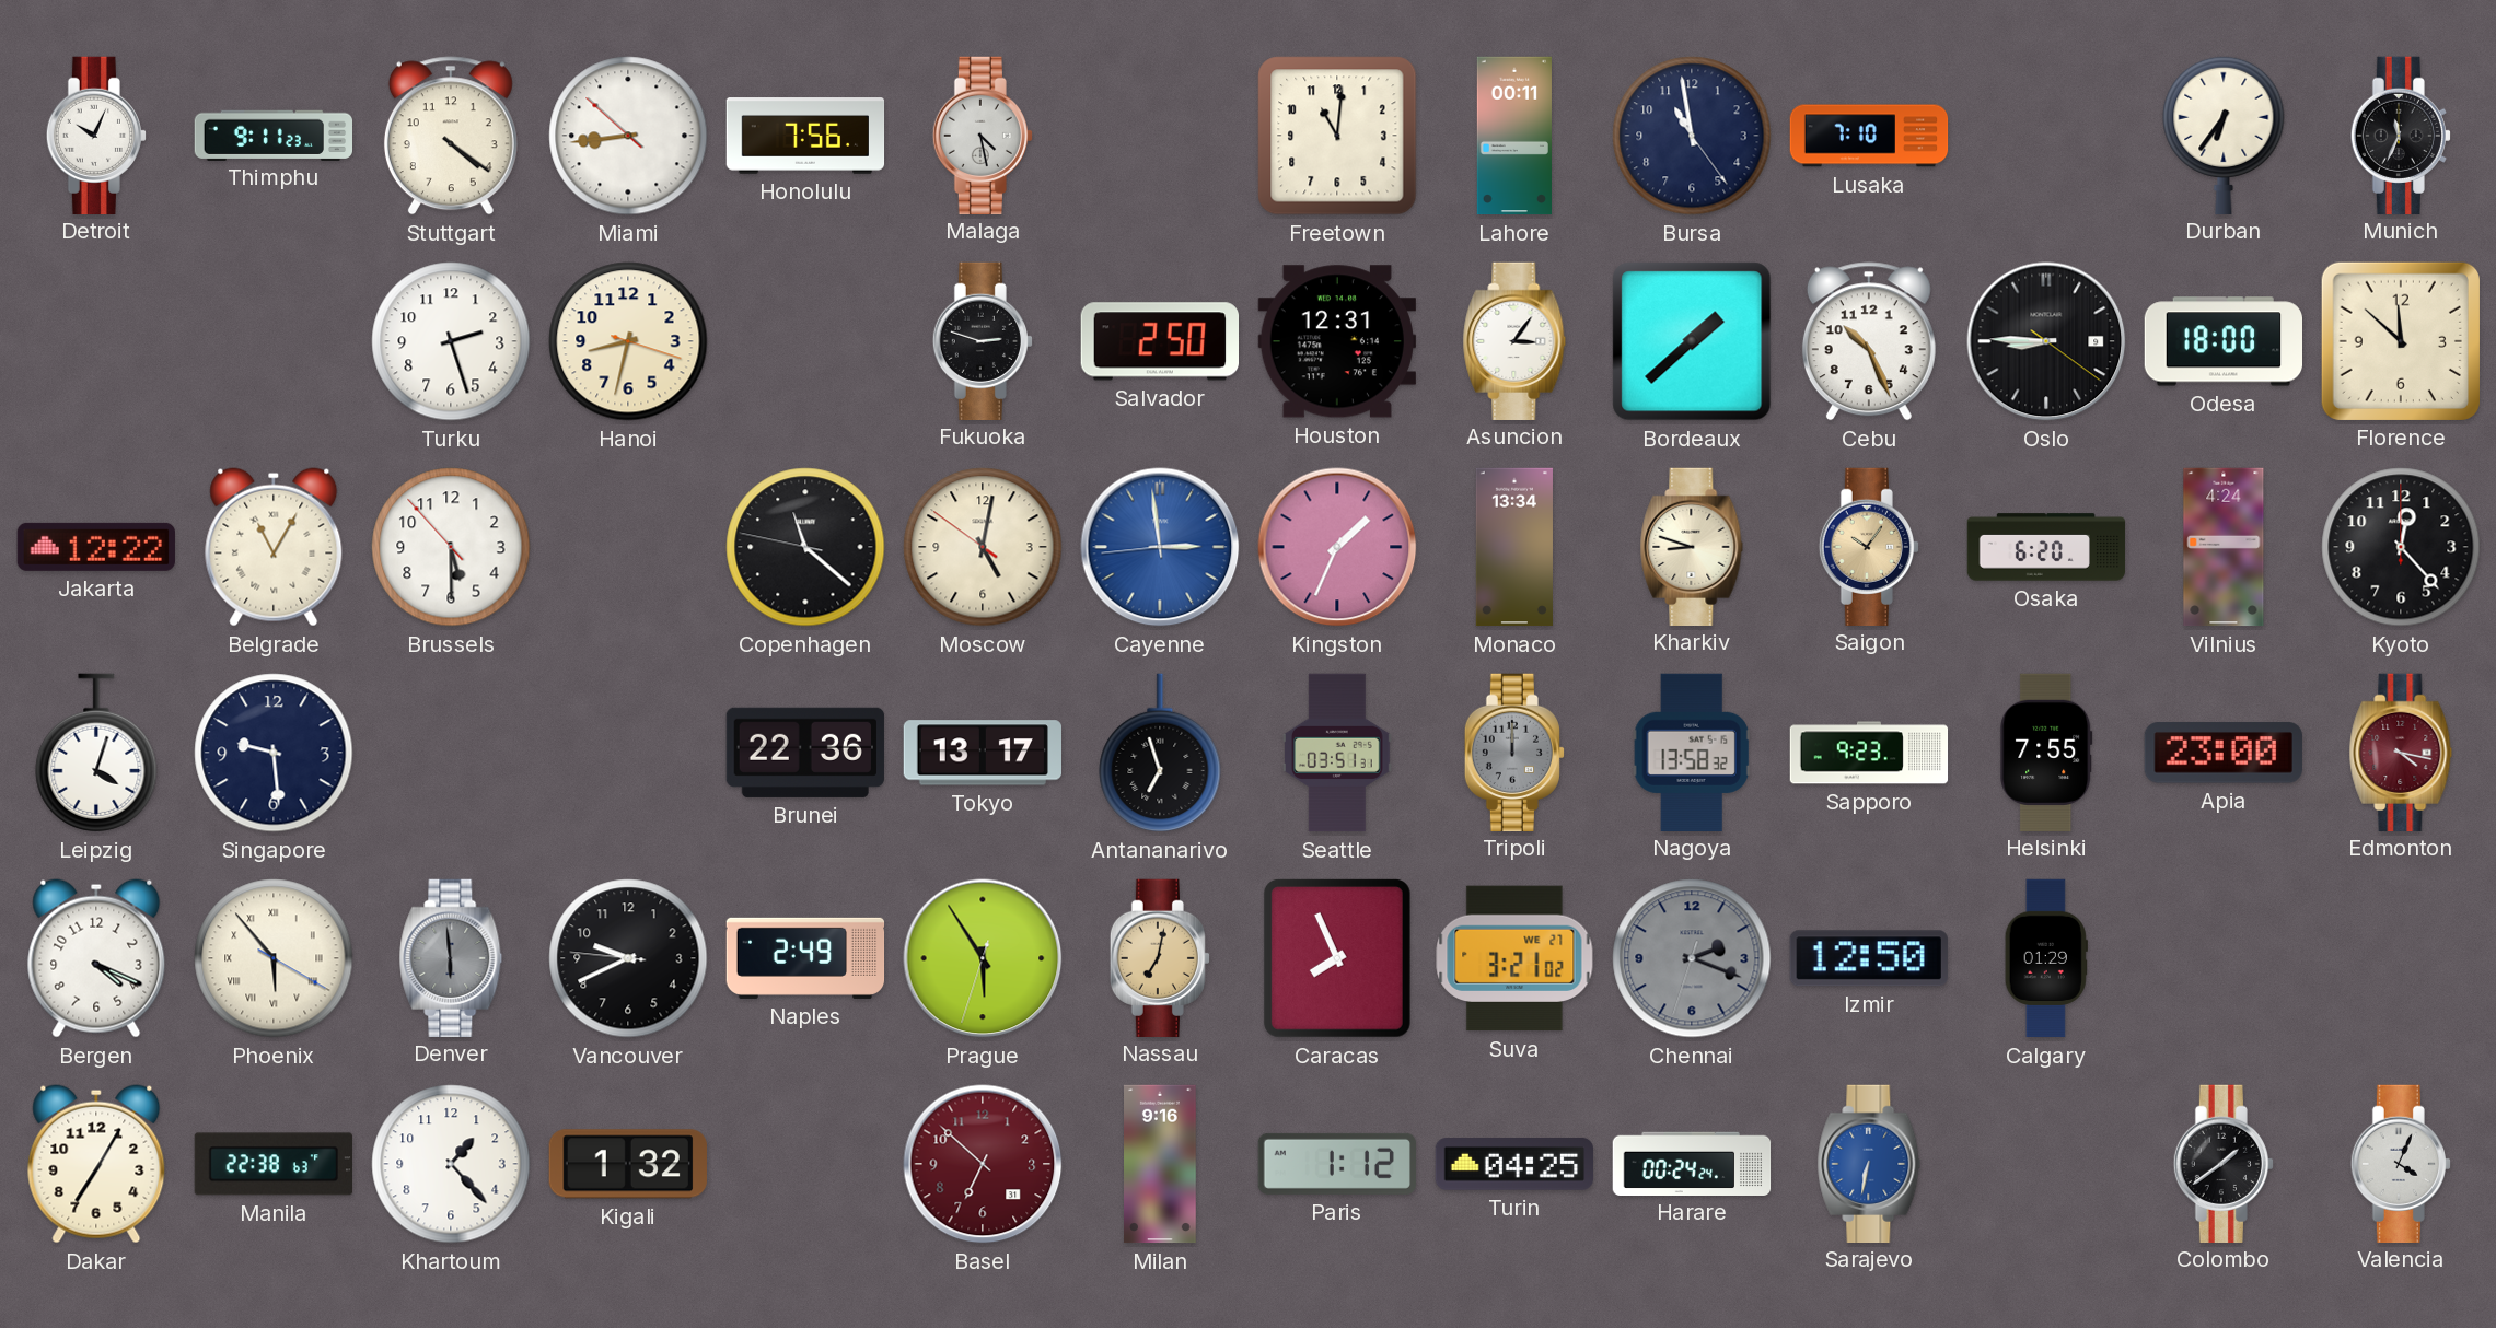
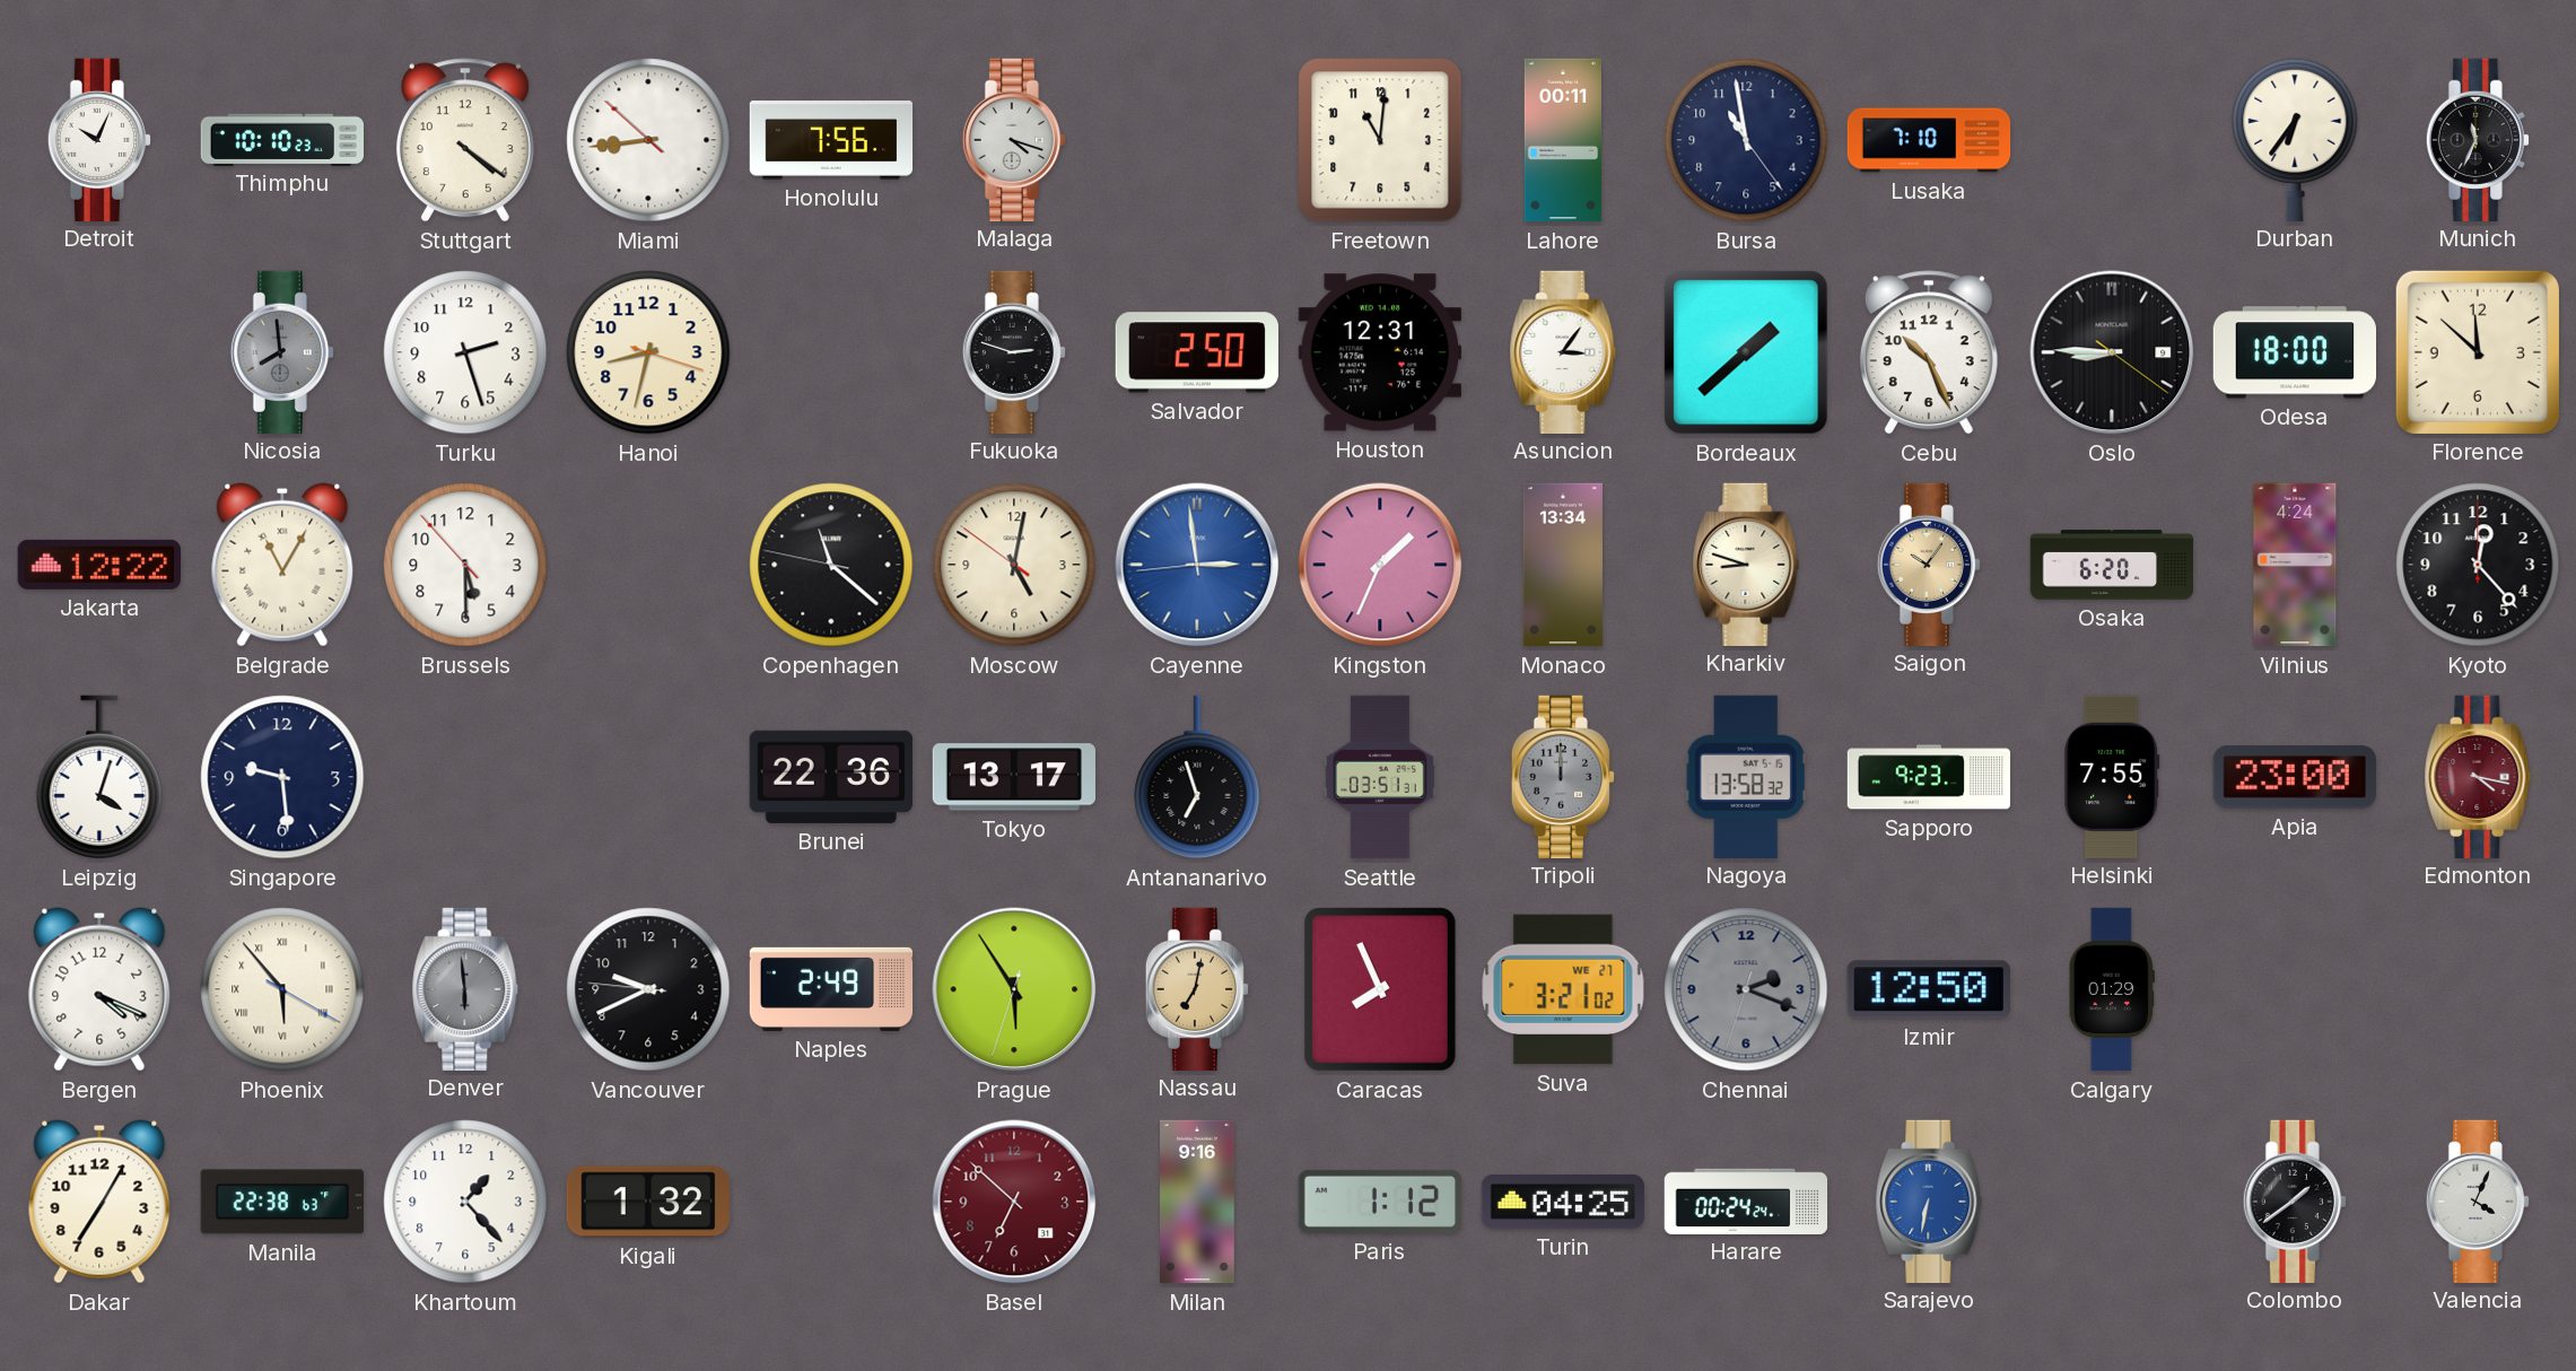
Thimphu: 9:11 -> 10:10
Malaga: 4:28 -> 4:18
Nicosia: none -> 7:59
